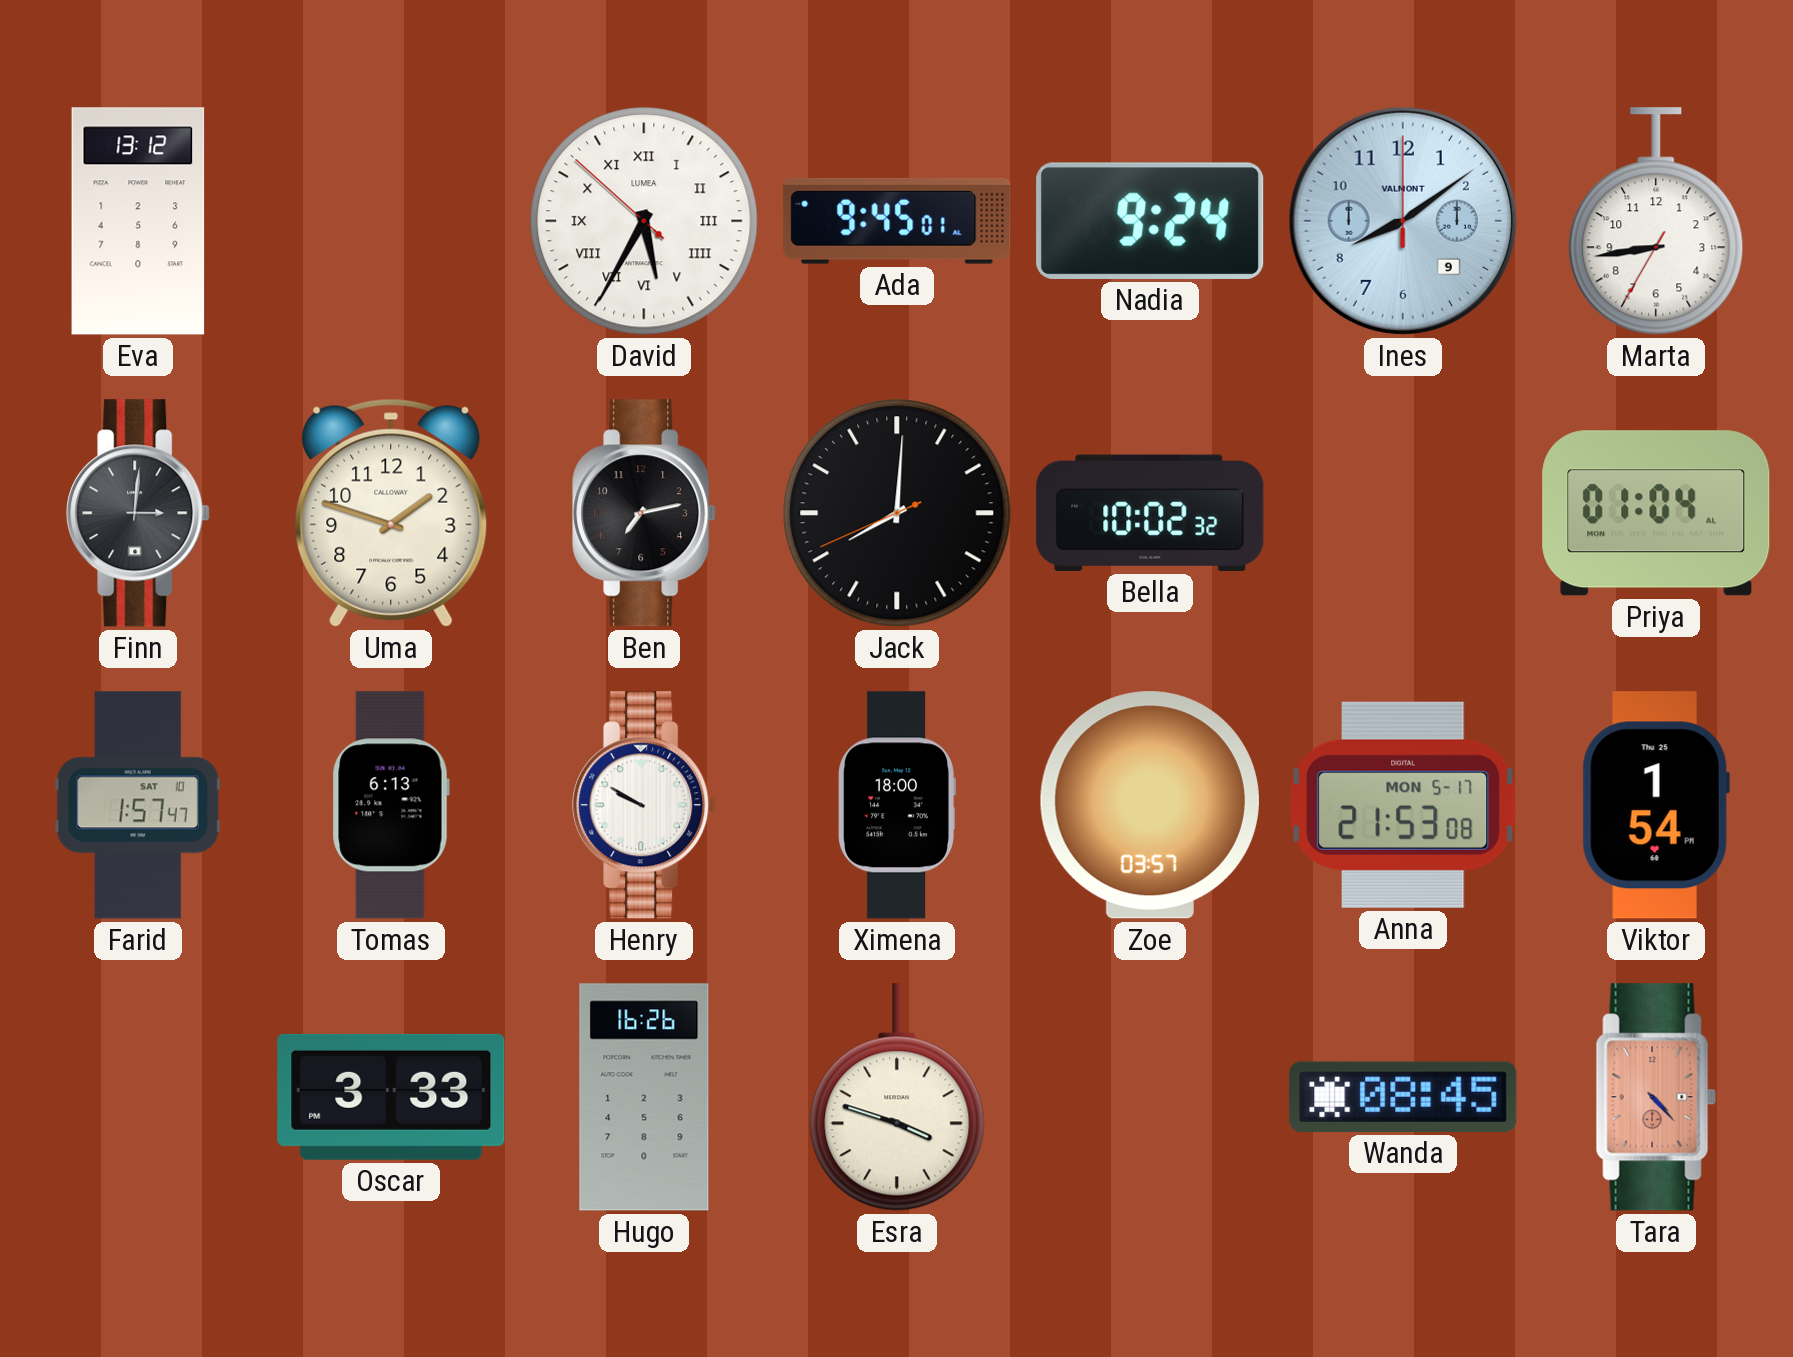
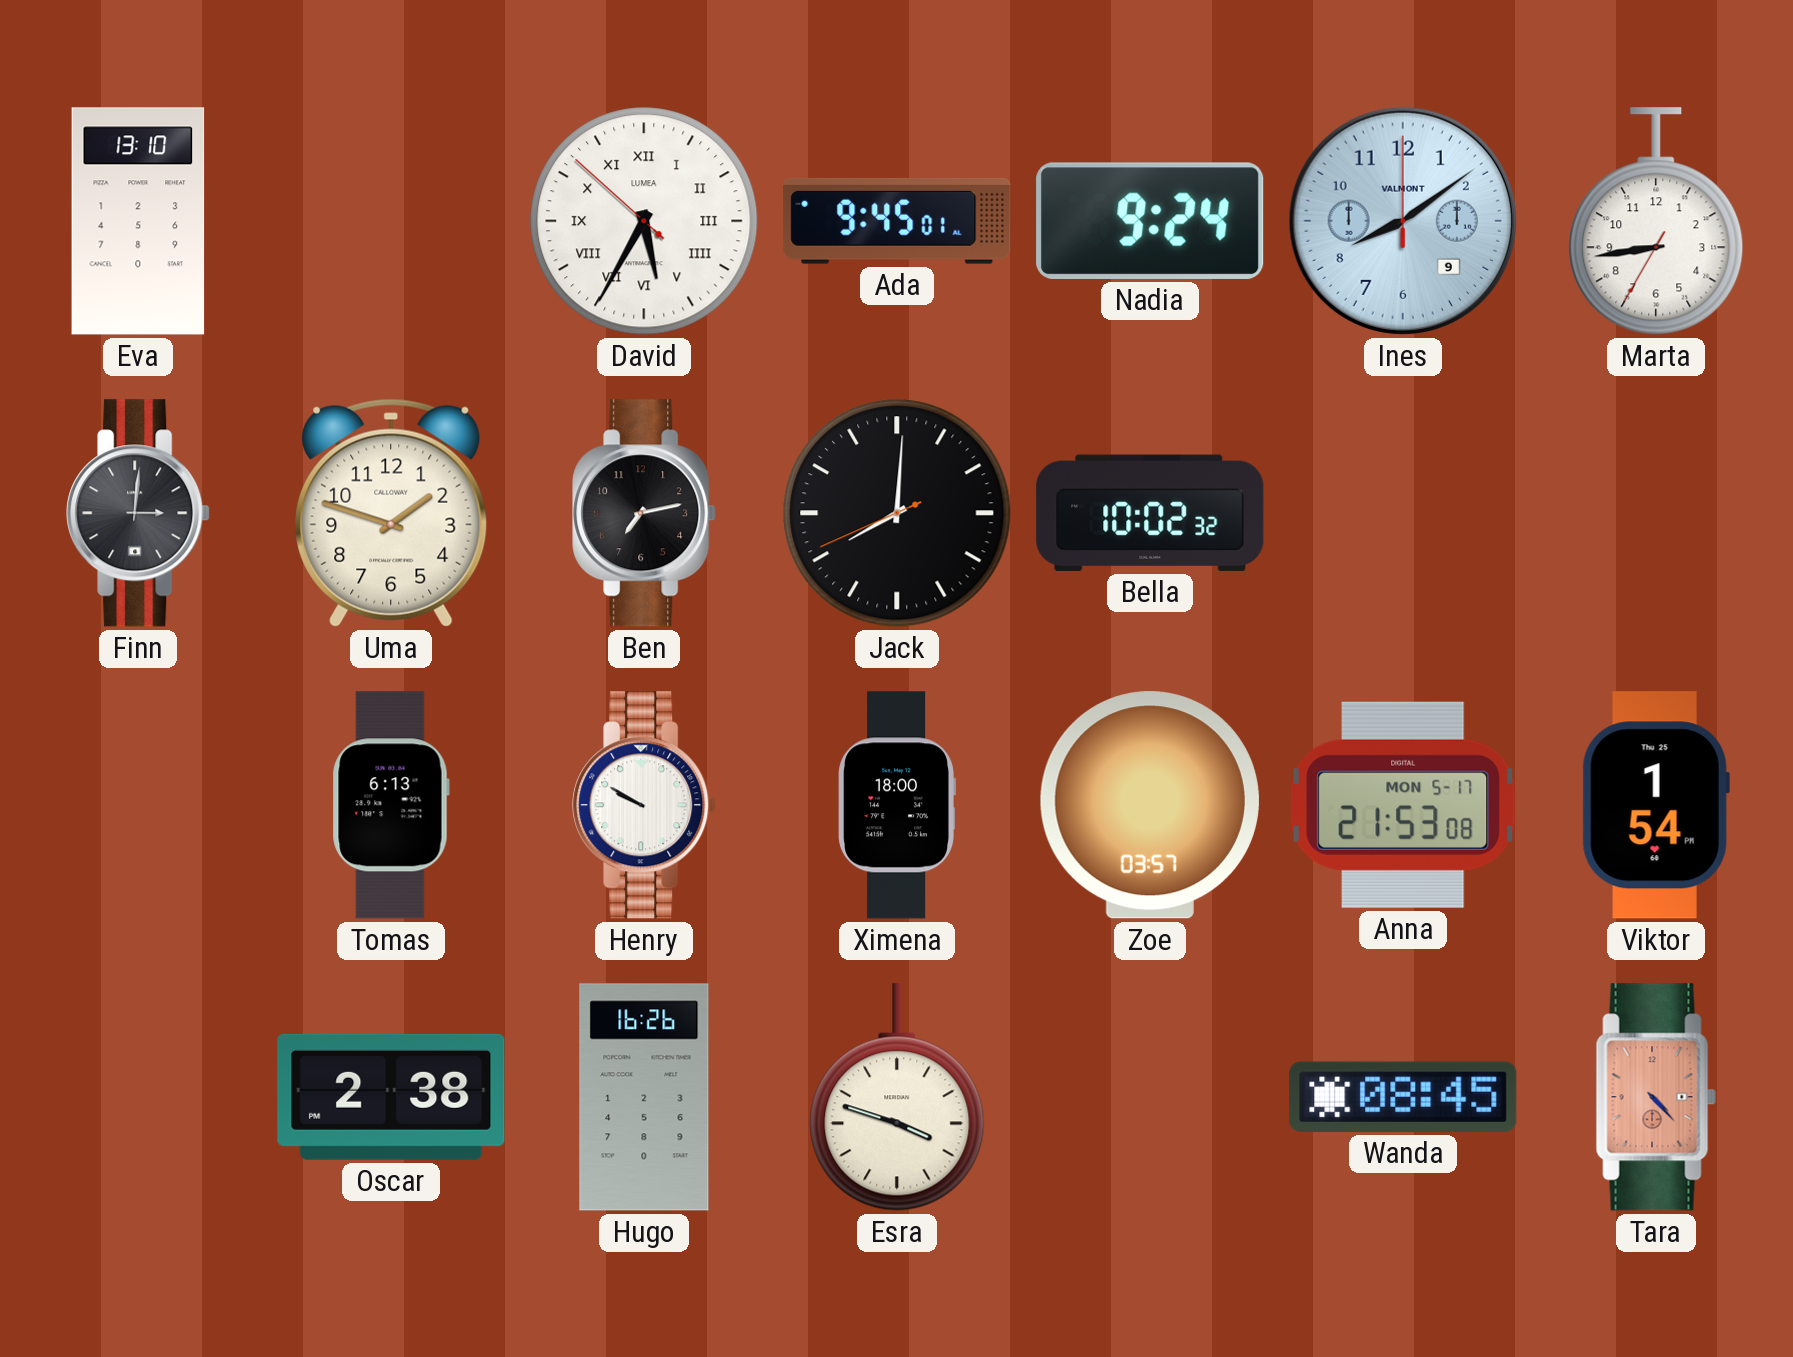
Eva: 13:12 -> 13:10
Priya: 01:04 -> none
Farid: 1:57 -> none
Oscar: 3:33 -> 2:38
